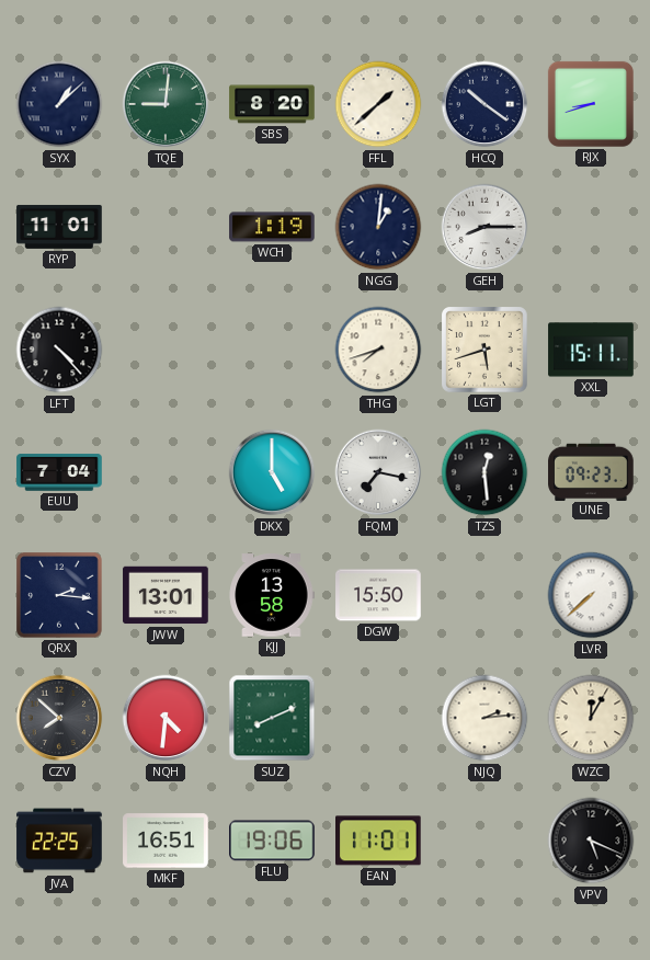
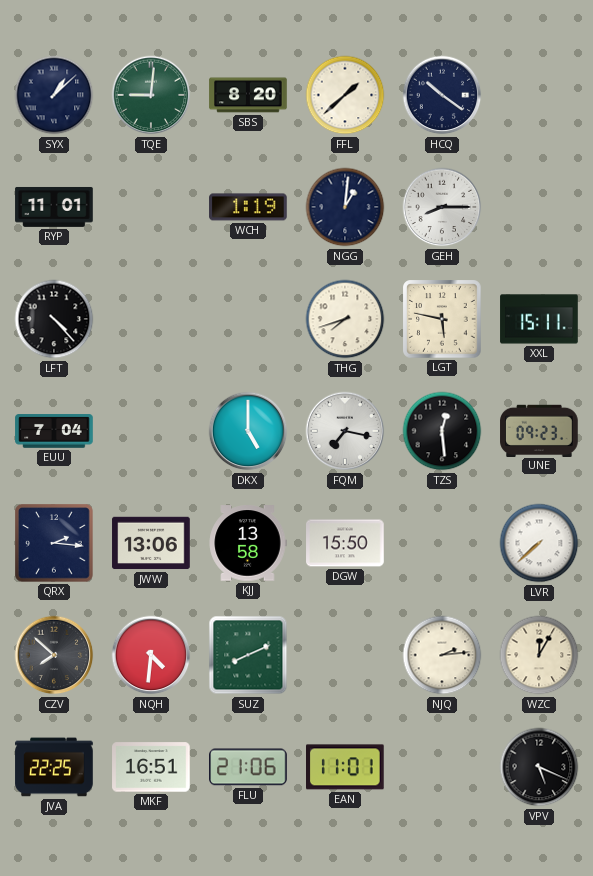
RJX: 8:42 -> none
LGT: 5:42 -> 5:47
JWW: 13:01 -> 13:06
FLU: 19:06 -> 21:06
